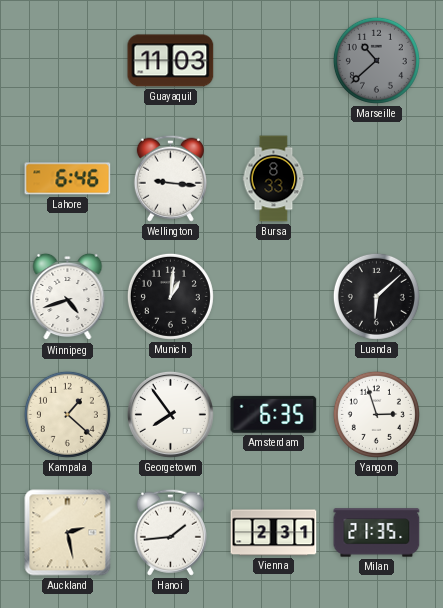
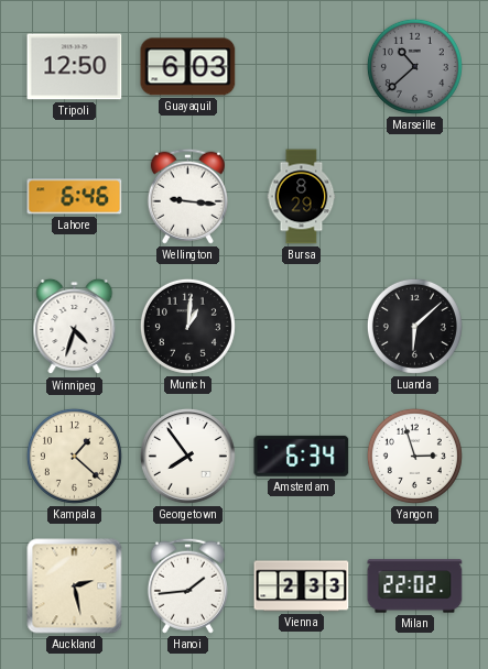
Tripoli: none -> 12:50
Guayaquil: 11:03 -> 6:03
Bursa: 8:33 -> 8:29
Winnipeg: 4:42 -> 4:33
Amsterdam: 6:35 -> 6:34
Vienna: 2:31 -> 2:33
Milan: 21:35 -> 22:02
